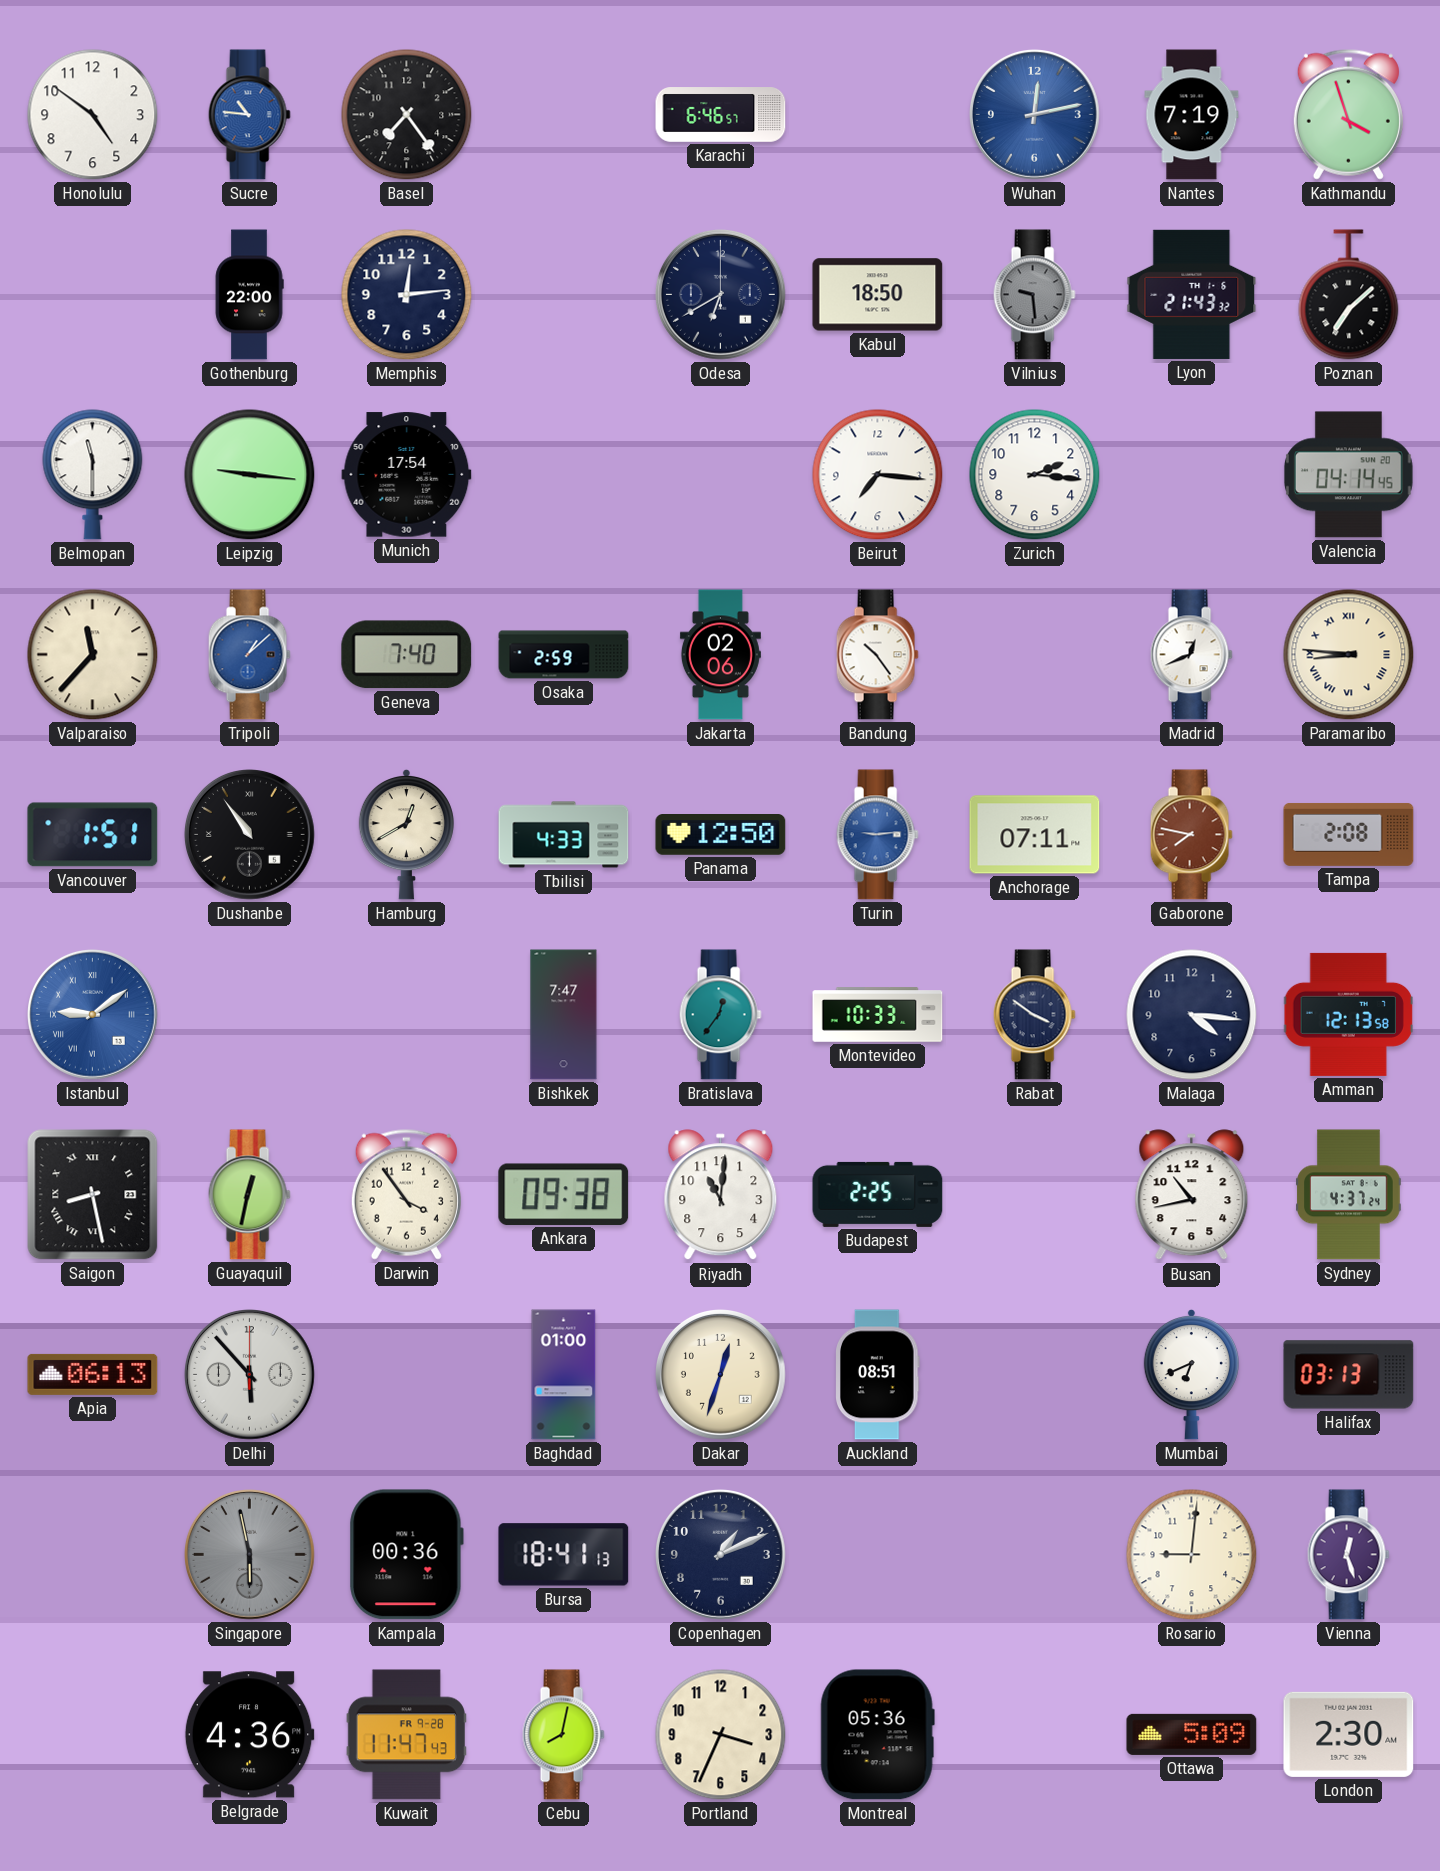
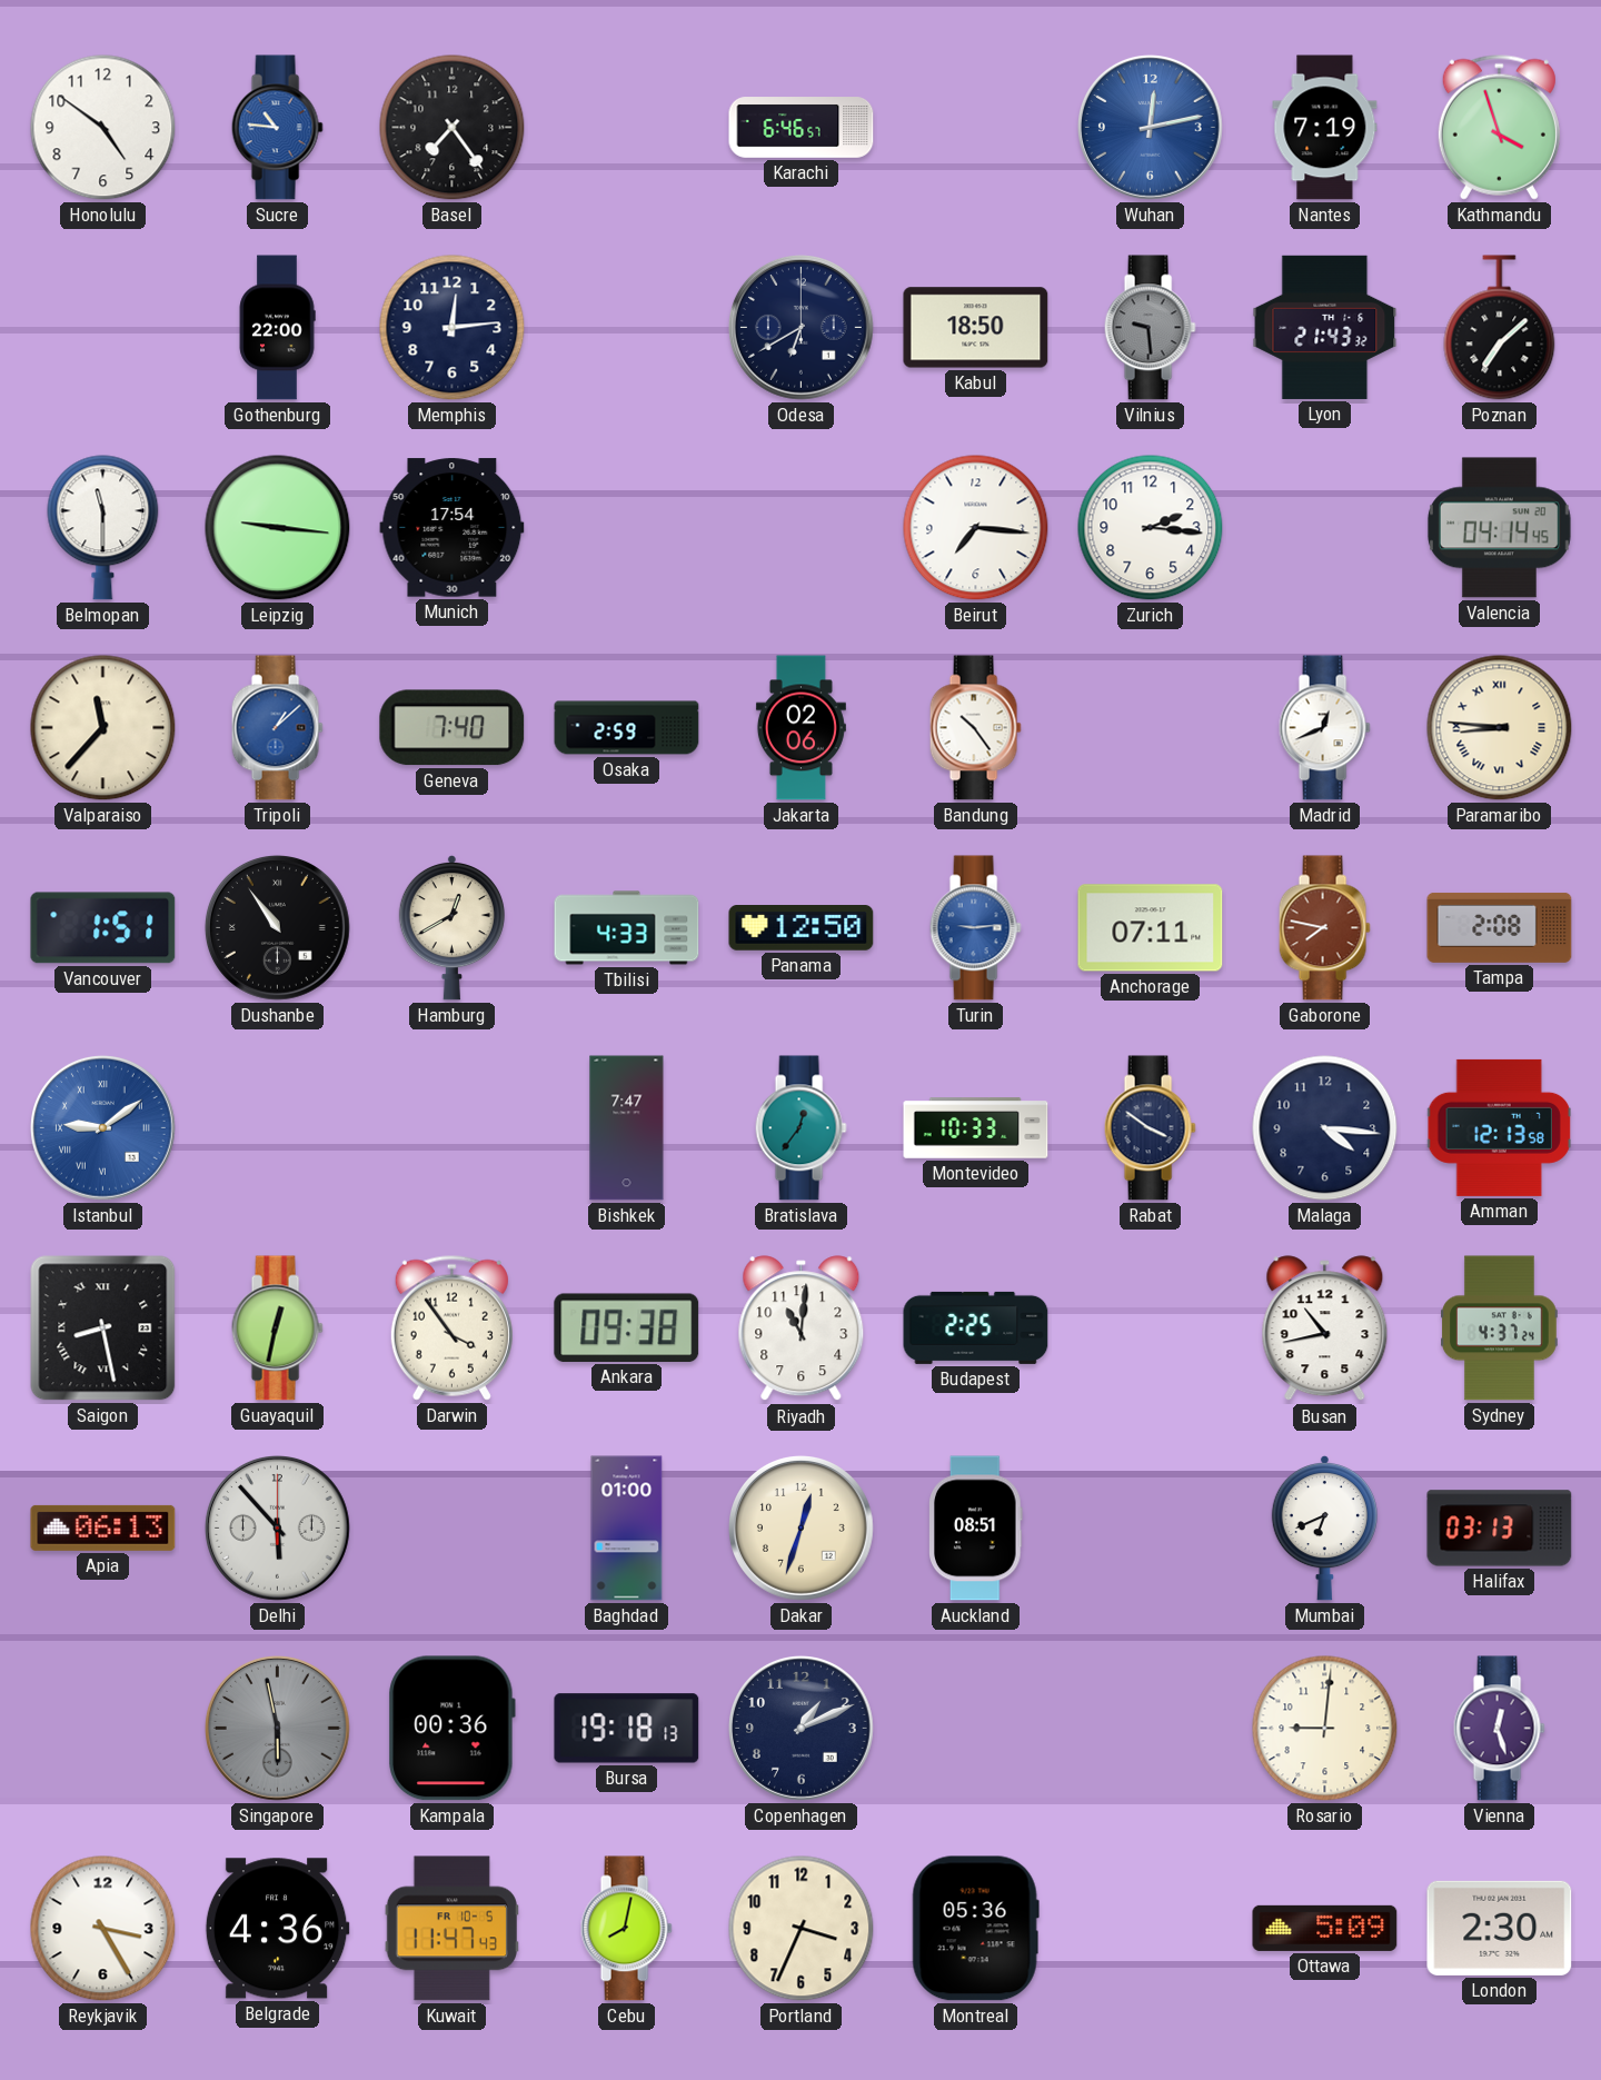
Bursa: 18:41 -> 19:18
Reykjavik: none -> 3:25
Kuwait date: FR 9-28 -> FR 10-5
